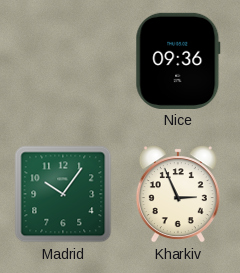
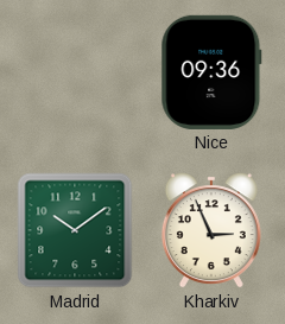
Madrid: 10:06 -> 10:09
